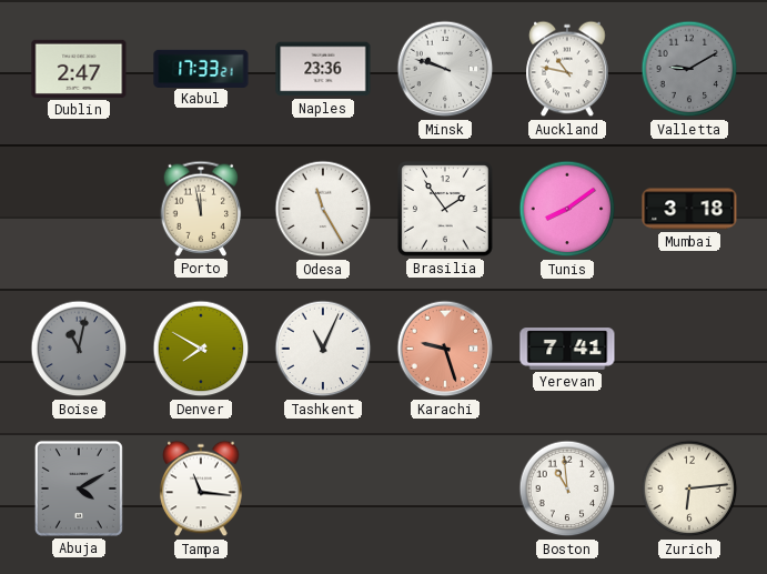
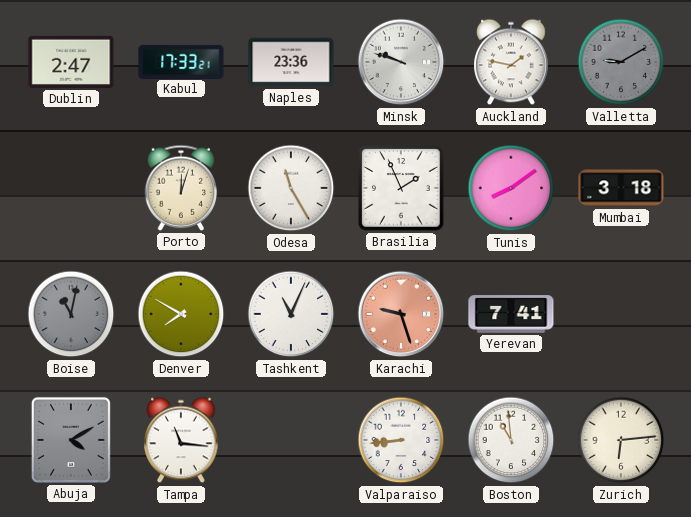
Auckland: 10:47 -> 1:47
Porto: 11:58 -> 12:03
Brasilia: 1:54 -> 1:56
Valparaiso: none -> 8:44
